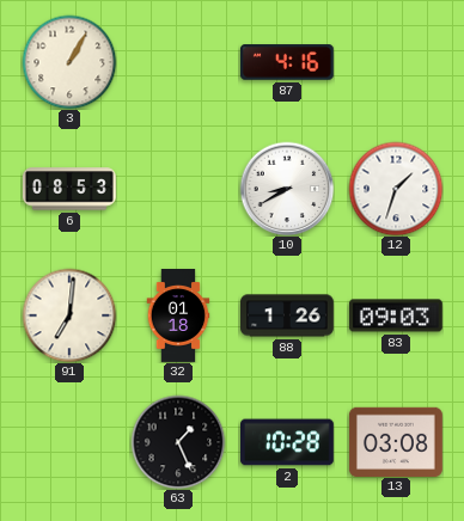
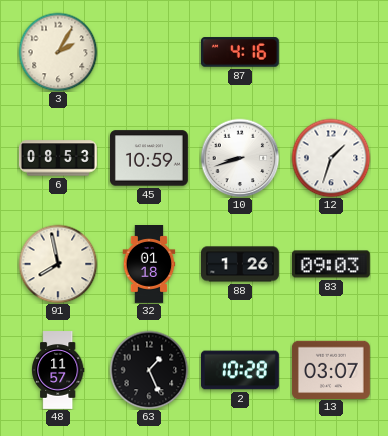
3: 1:05 -> 2:05
45: none -> 10:59
10: 8:40 -> 8:42
91: 7:01 -> 7:58
48: none -> 11:57
13: 03:08 -> 03:07
